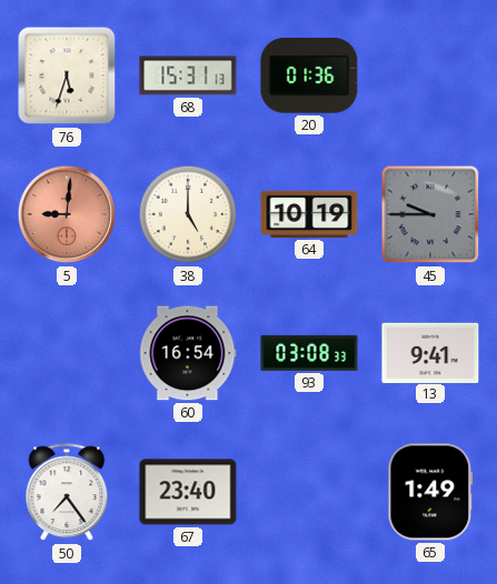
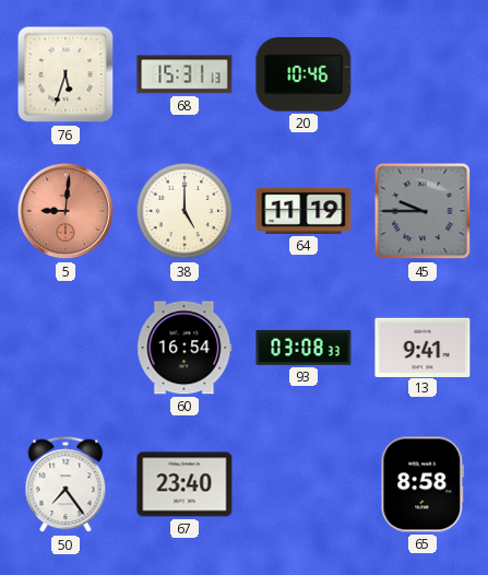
20: 01:36 -> 10:46
64: 10:19 -> 11:19
65: 1:49 -> 8:58
